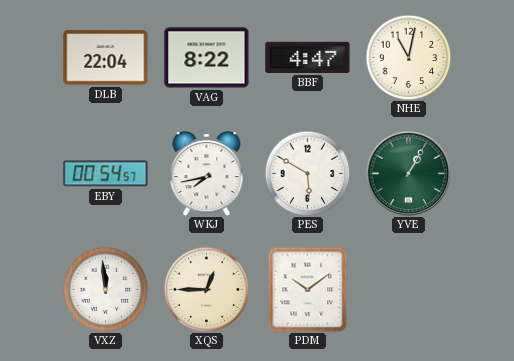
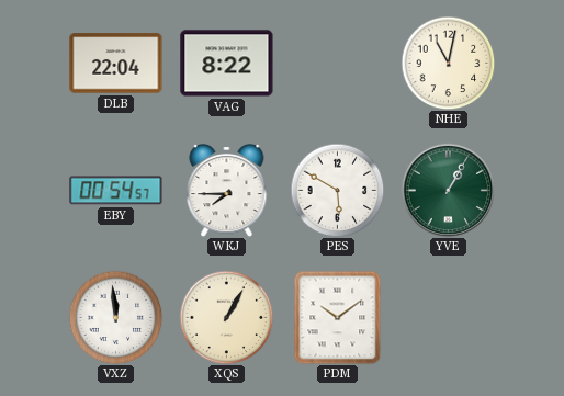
BBF: 4:47 -> none
WKJ: 7:43 -> 7:45
XQS: 12:45 -> 1:05
